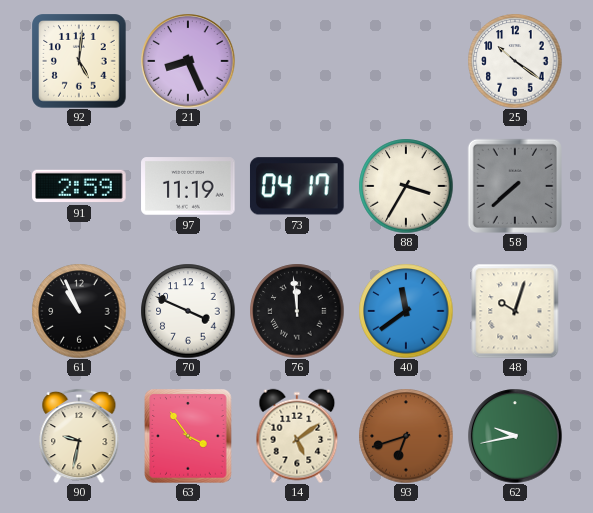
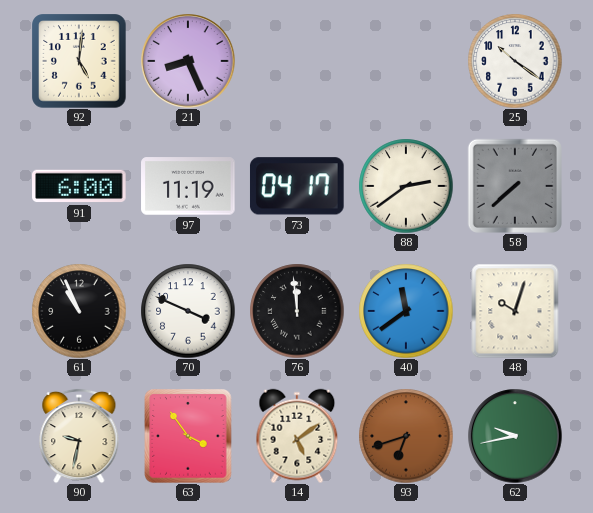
91: 2:59 -> 6:00
88: 3:35 -> 2:39
